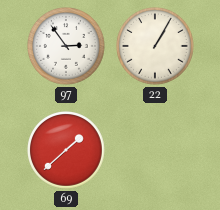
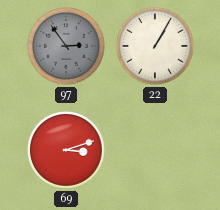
97 dial: white -> grey
69: 1:38 -> 3:12
